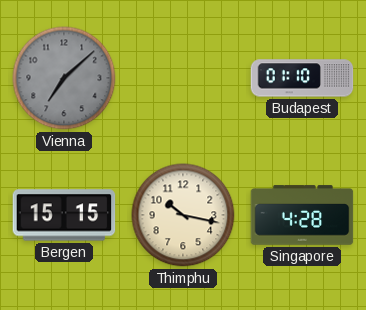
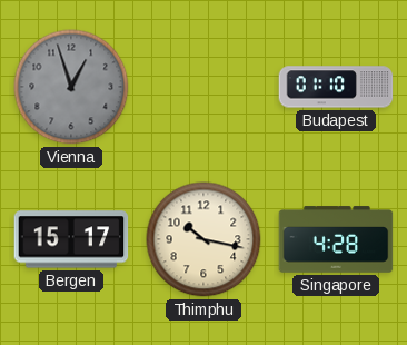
Vienna: 7:08 -> 12:57
Bergen: 15:15 -> 15:17
